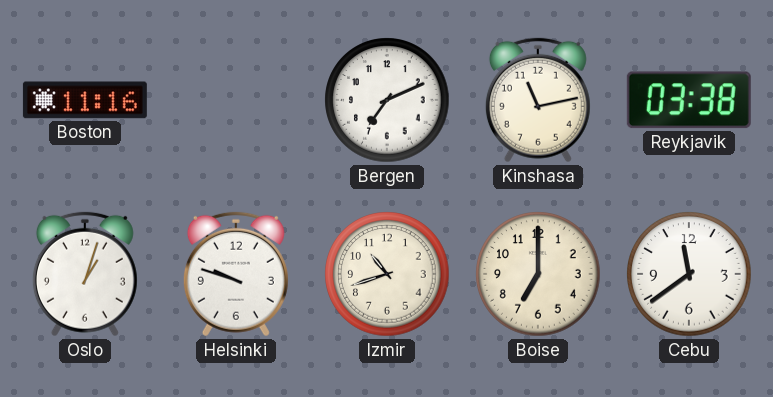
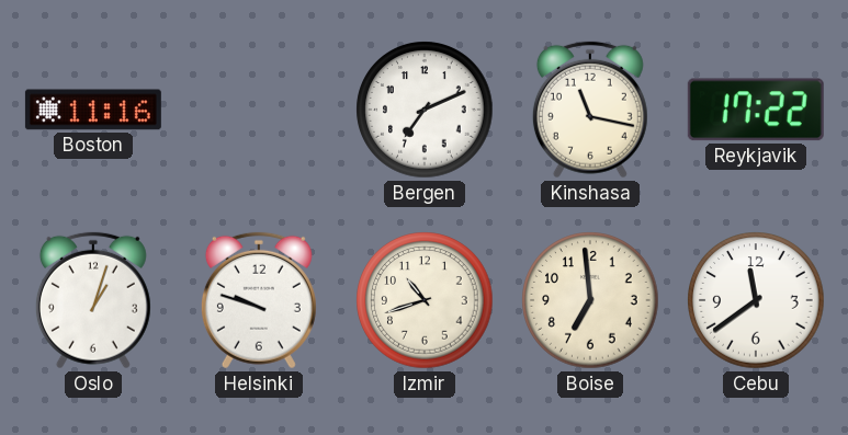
Kinshasa: 11:13 -> 11:17
Reykjavik: 03:38 -> 17:22
Boise: 7:00 -> 6:59
